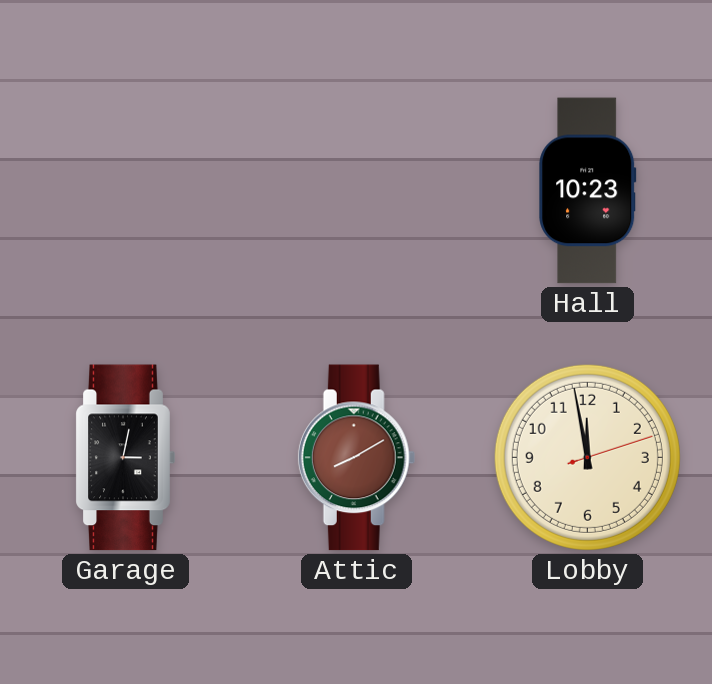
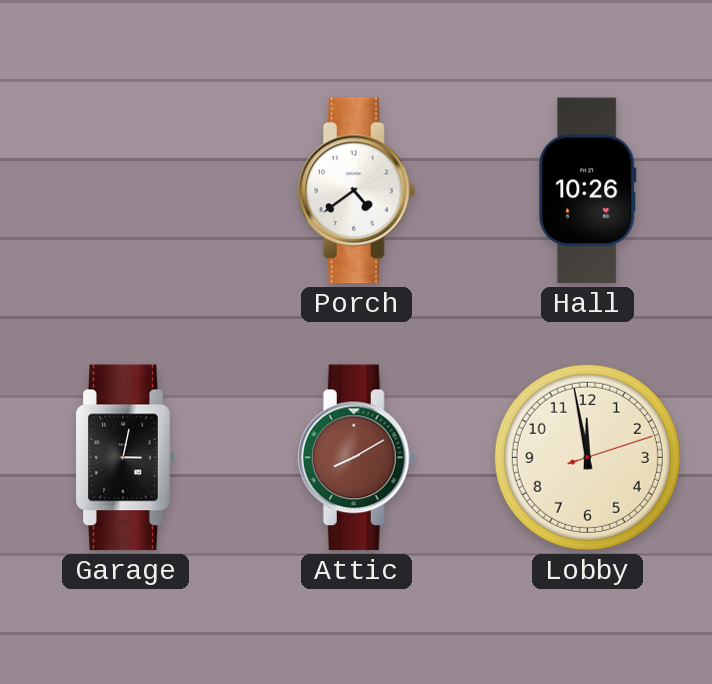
Porch: none -> 4:39
Hall: 10:23 -> 10:26
